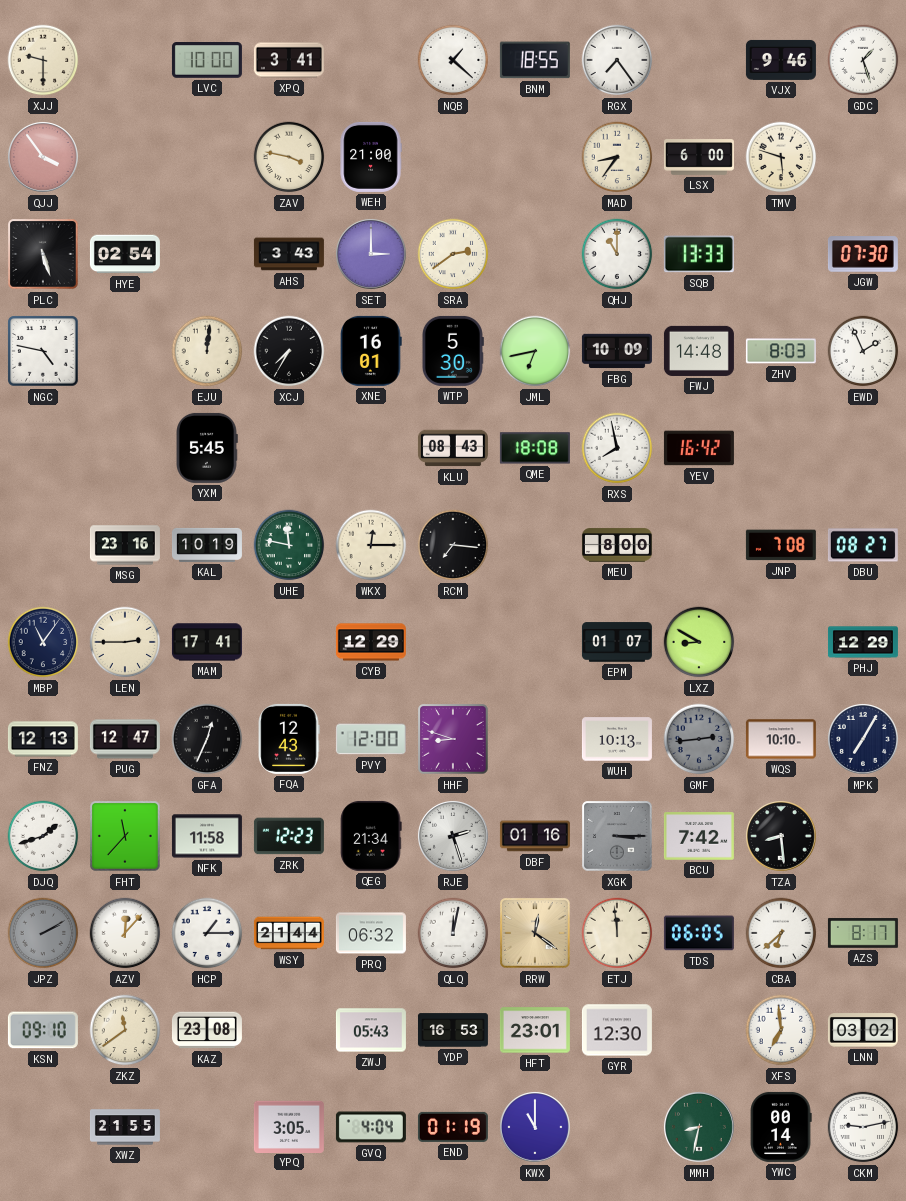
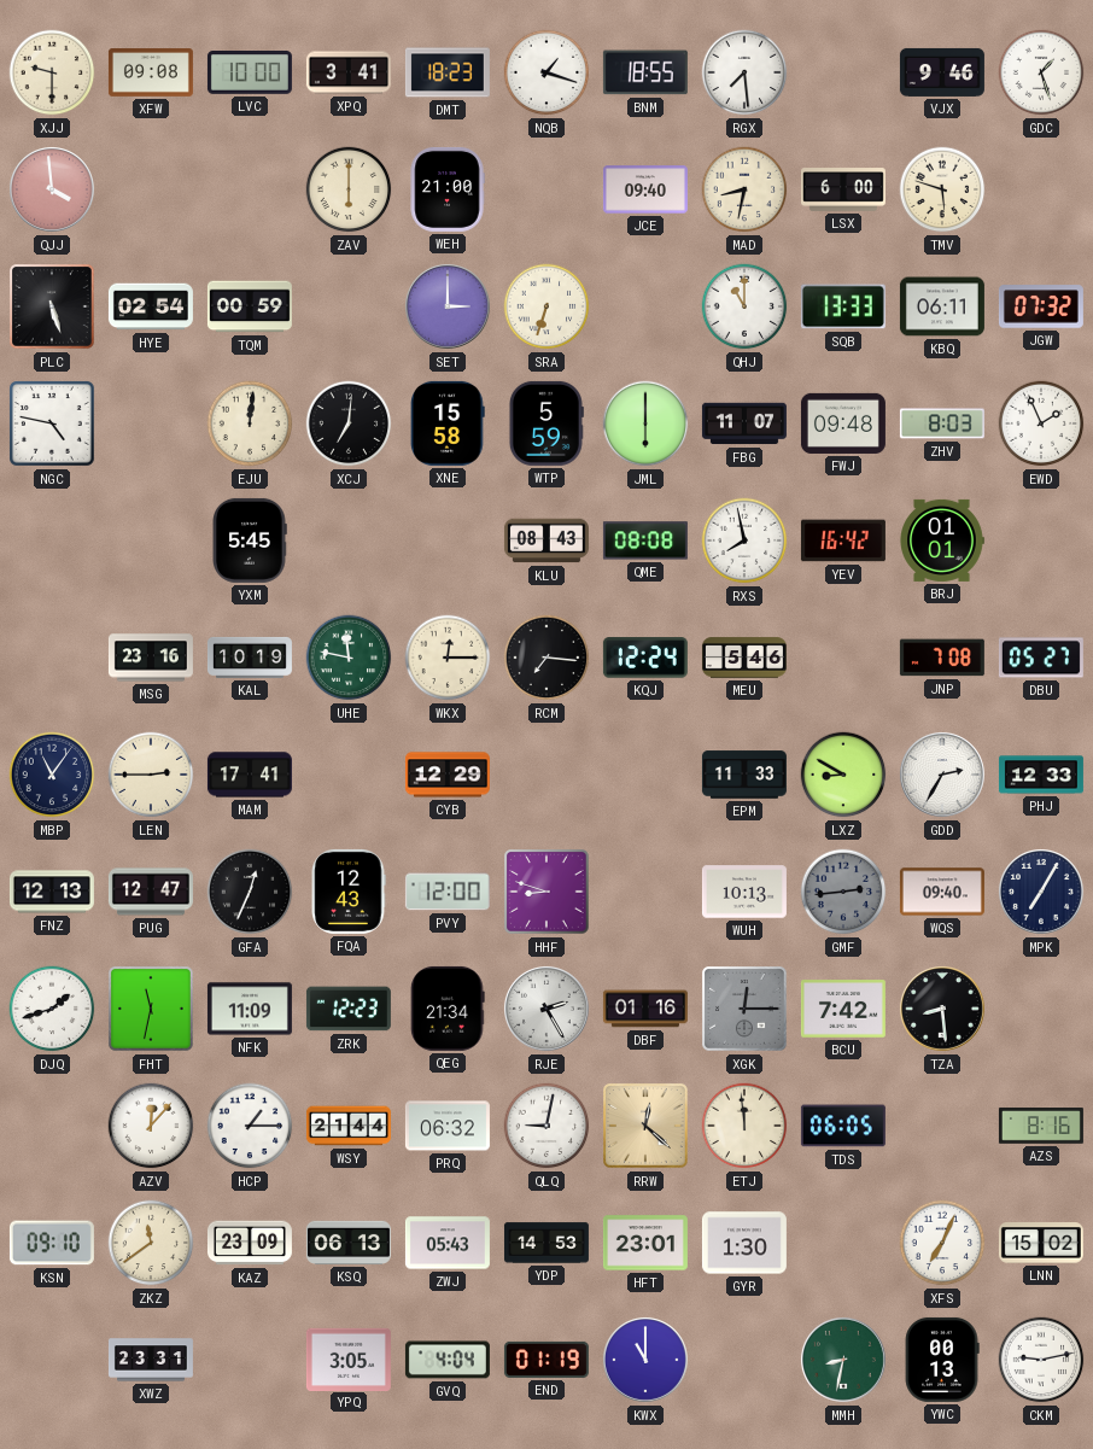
XFW: none -> 09:08
DMT: none -> 18:23
NQB: 1:22 -> 1:18
RGX: 7:24 -> 7:29
QJJ: 3:54 -> 3:59
ZAV: 3:47 -> 6:00
JCE: none -> 09:40
MAD: 8:36 -> 8:32
TQM: none -> 00:59
AHS: 3:43 -> none
SRA: 2:39 -> 6:33
KBQ: none -> 06:11
JGW: 07:30 -> 07:32
XCJ: 7:35 -> 7:01
XNE: 16:01 -> 15:58
WTP: 5:30 -> 5:59
JML: 6:43 -> 6:00
FBG: 10:09 -> 11:07
FWJ: 14:48 -> 09:48
QME: 18:08 -> 08:08
BRJ: none -> 01:01
KQJ: none -> 12:24
MEU: 8:00 -> 5:46
DBU: 08:27 -> 05:27
EPM: 01:07 -> 11:33
GDD: none -> 2:35
PHJ: 12:29 -> 12:33
WQS: 10:10 -> 09:40
FHT: 11:37 -> 11:32
NFK: 11:58 -> 11:09
RJE: 2:27 -> 2:25
XGK: 3:15 -> 12:15
JPZ: 2:10 -> none
QLQ: 12:02 -> 9:02
RRW: 12:21 -> 12:22
CBA: 6:38 -> none
AZS: 8:17 -> 8:16
KAZ: 23:08 -> 23:09
KSQ: none -> 06:13
YDP: 16:53 -> 14:53
GYR: 12:30 -> 1:30
XFS: 6:59 -> 7:04
LNN: 03:02 -> 15:02
XWZ: 21:55 -> 23:31
YWC: 00:14 -> 00:13
